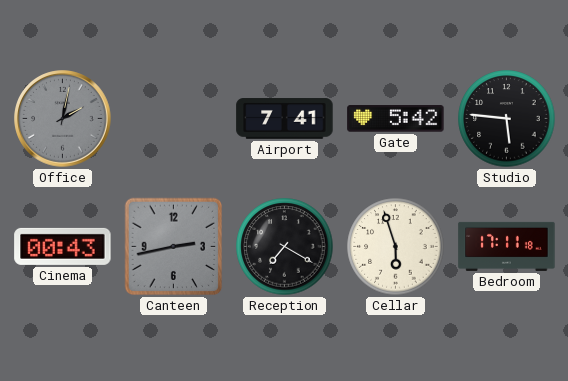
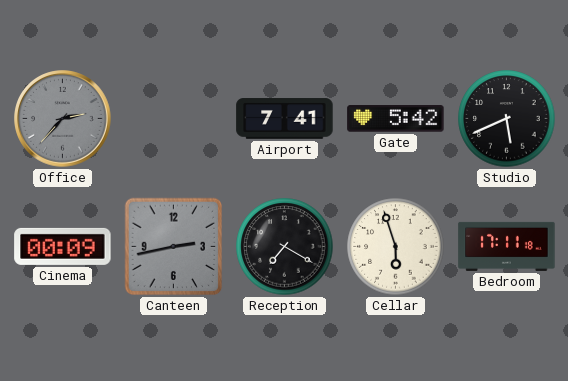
Office: 2:02 -> 2:37
Studio: 5:46 -> 5:41
Cinema: 00:43 -> 00:09
